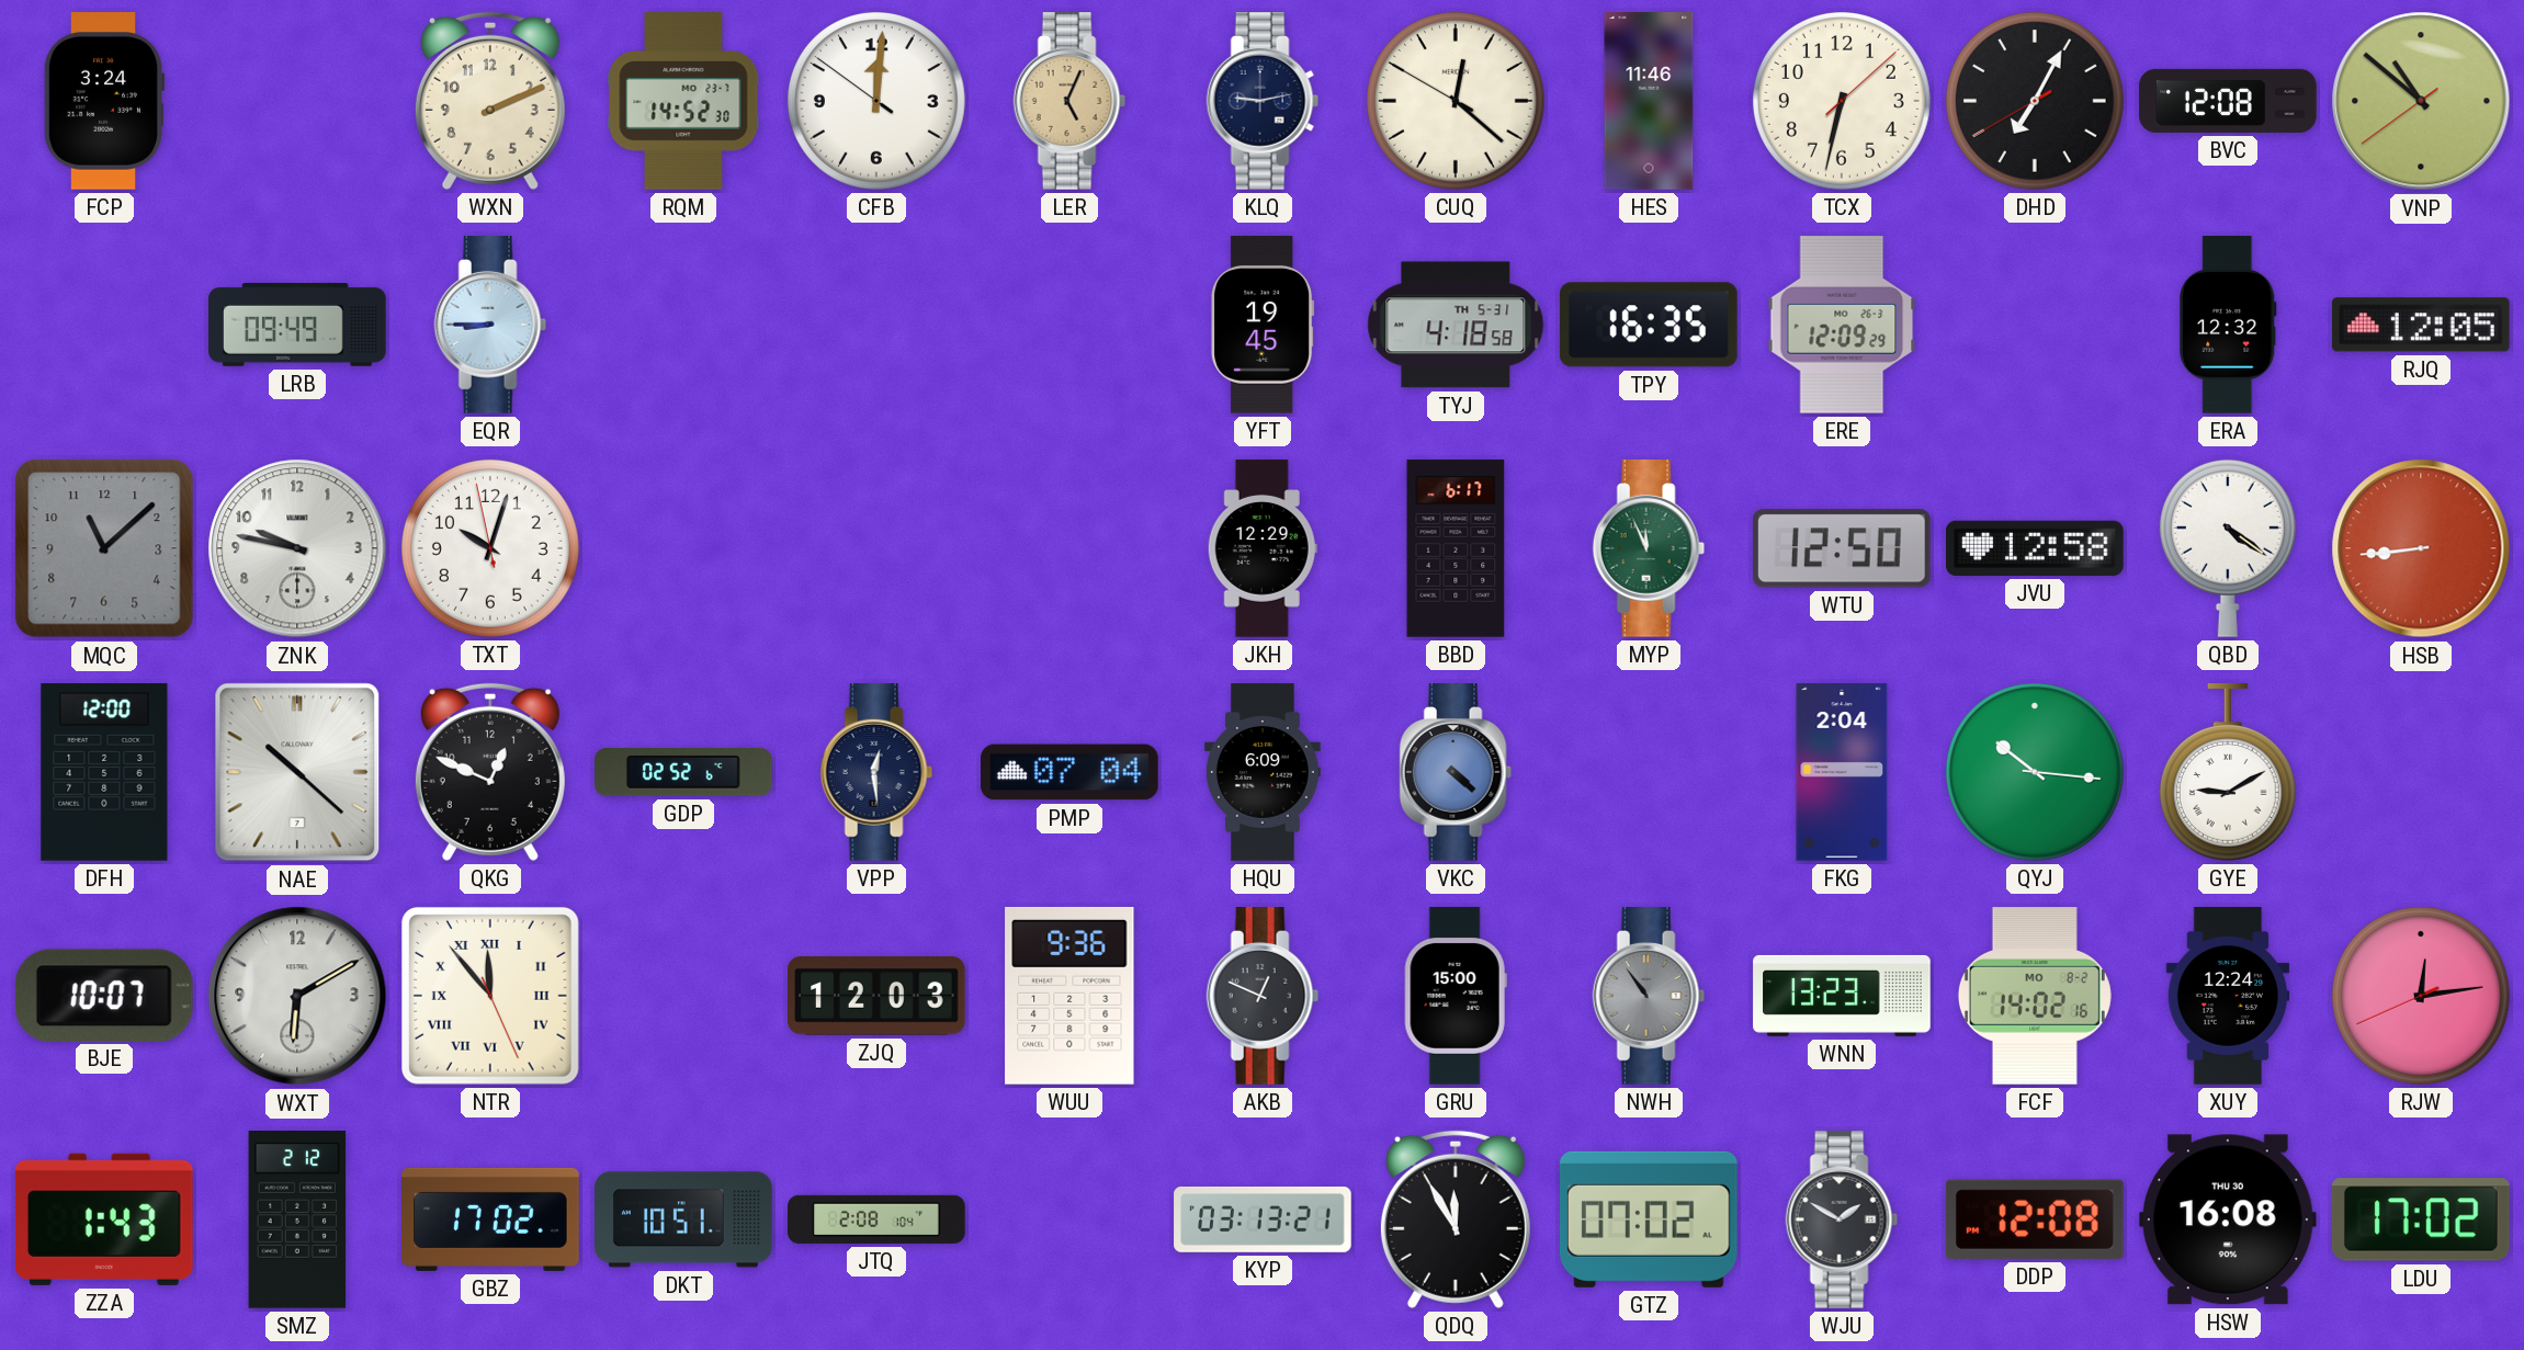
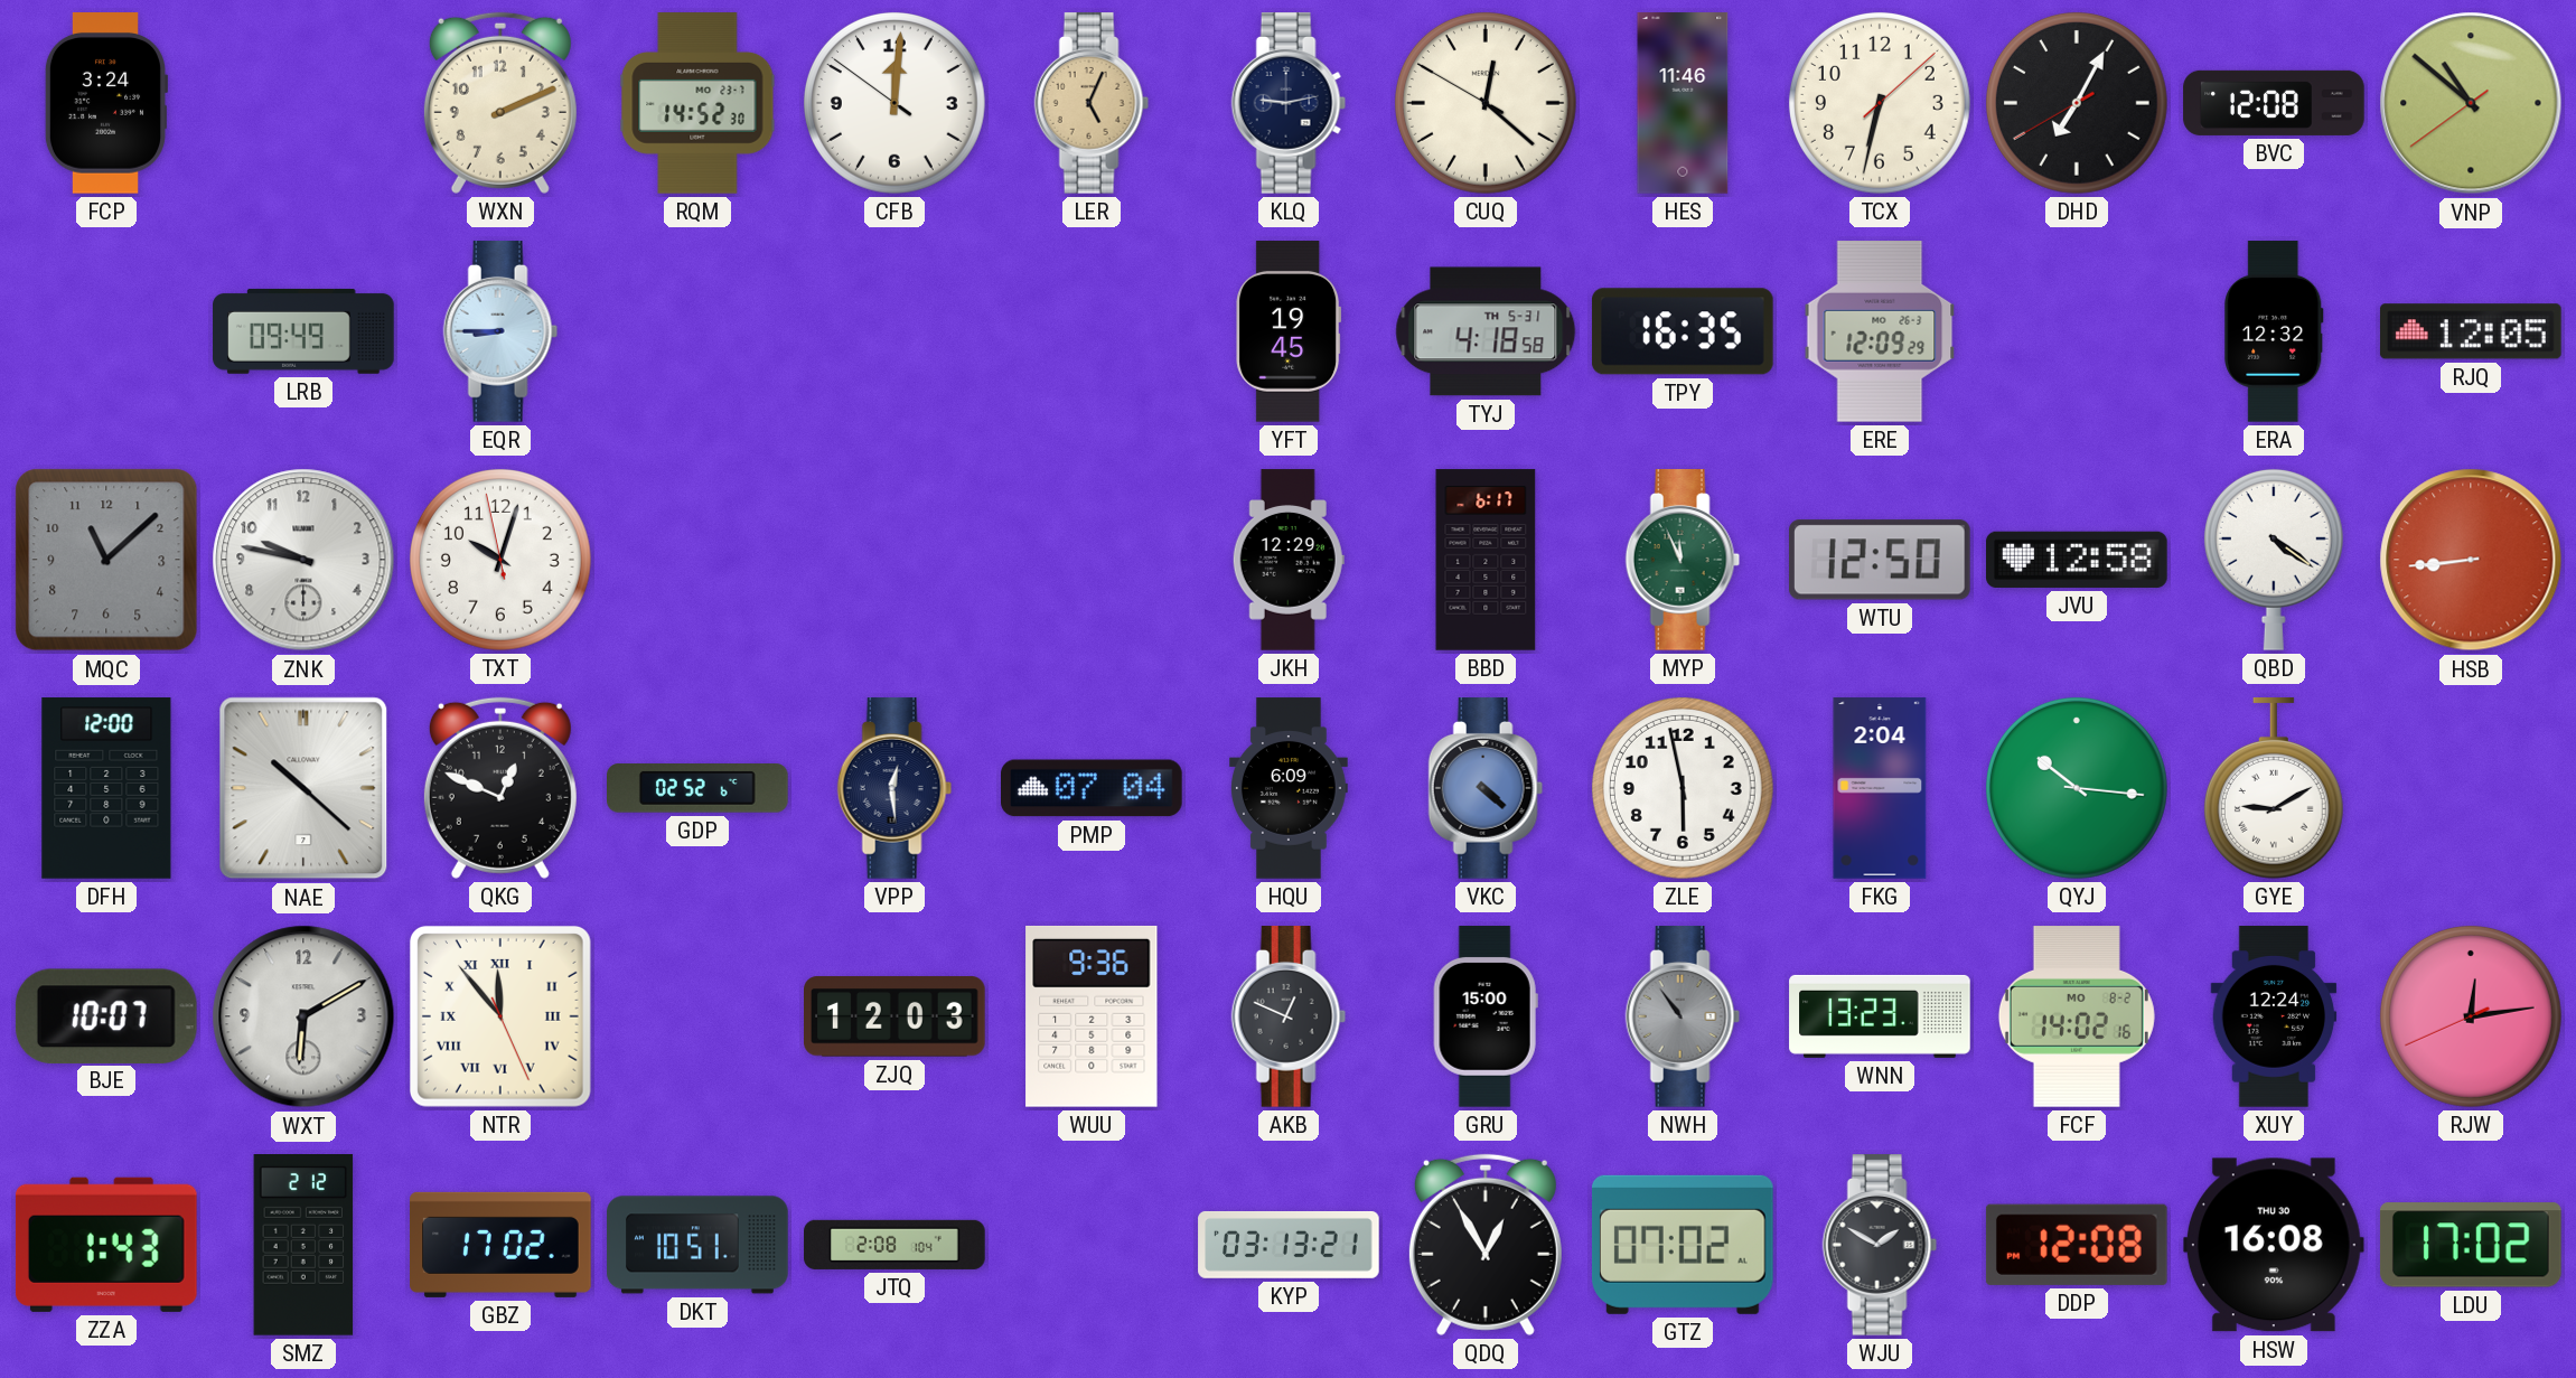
ZLE: none -> 5:58
QDQ: 11:55 -> 12:55
